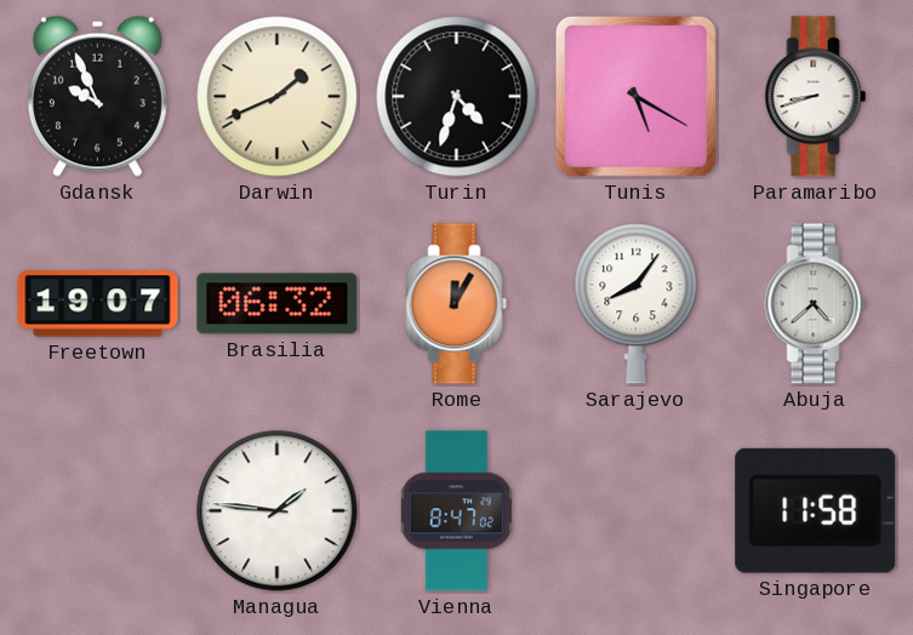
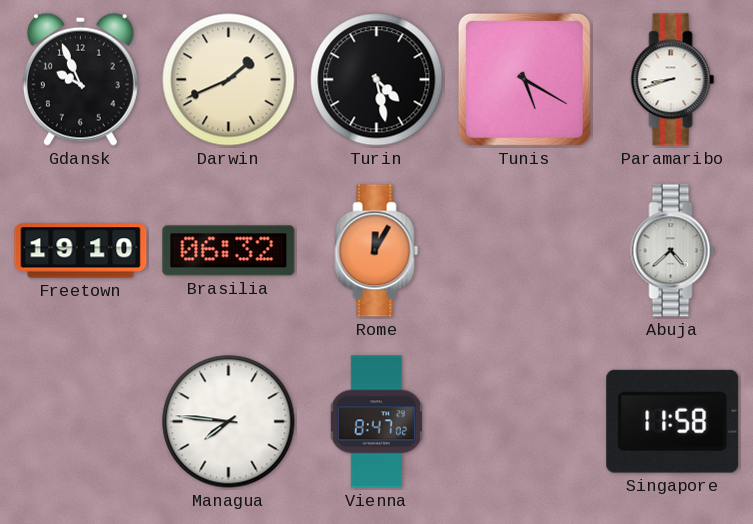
Turin: 4:33 -> 4:28
Freetown: 19:07 -> 19:10
Sarajevo: 8:06 -> none
Managua: 1:46 -> 7:46
